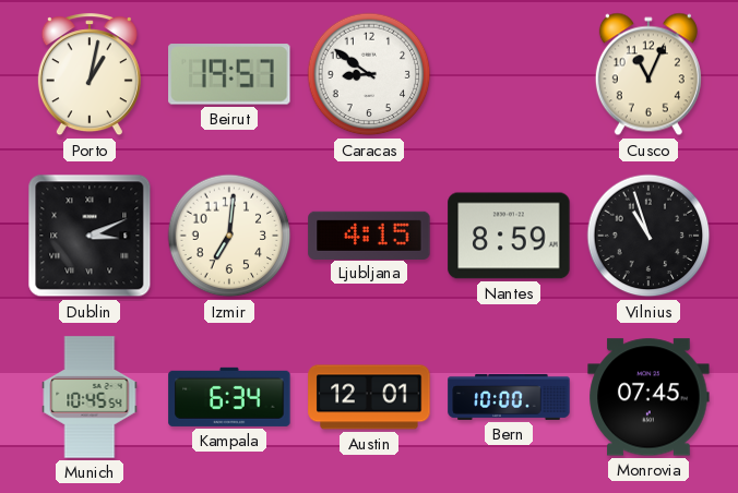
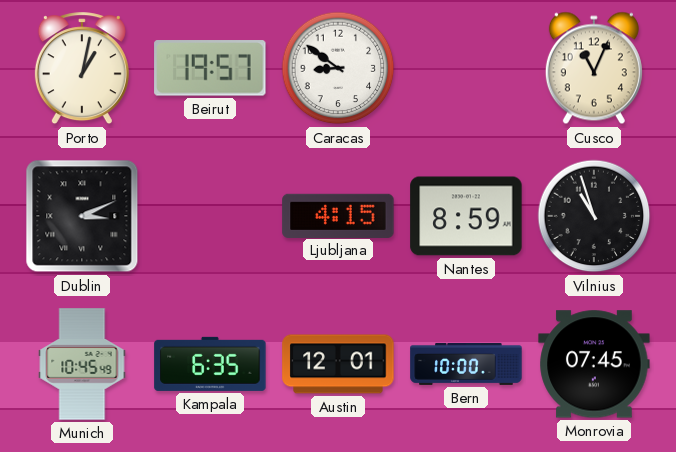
Izmir: 7:01 -> none
Munich: 10:45:54 -> 10:45:49
Kampala: 6:34 -> 6:35
